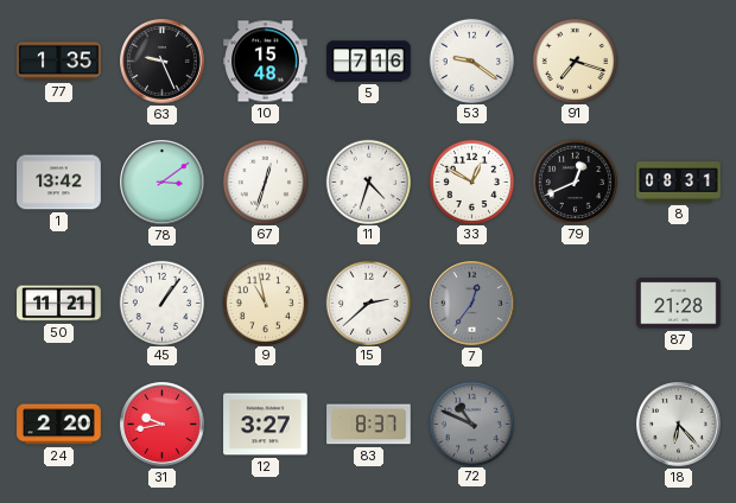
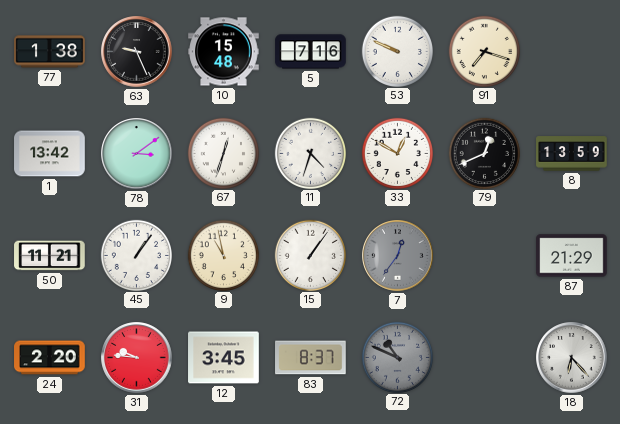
77: 1:35 -> 1:38
53: 9:21 -> 9:49
8: 08:31 -> 13:59
15: 2:38 -> 1:06
87: 21:28 -> 21:29
31: 9:43 -> 9:46
12: 3:27 -> 3:45
